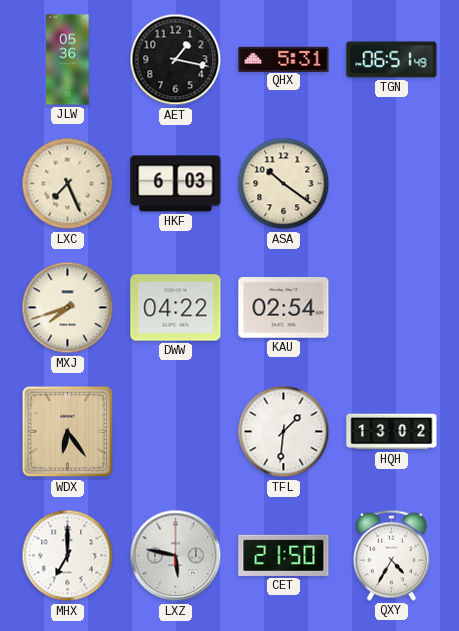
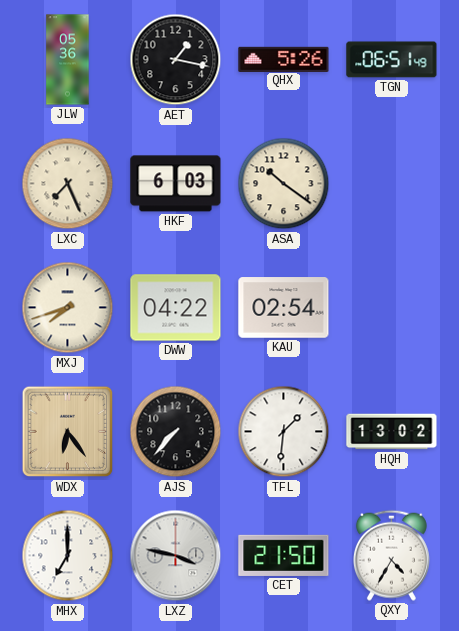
QHX: 5:31 -> 5:26
AJS: none -> 7:37
LXZ: 5:47 -> 3:47
